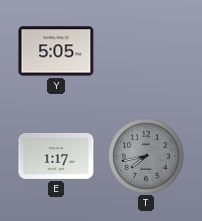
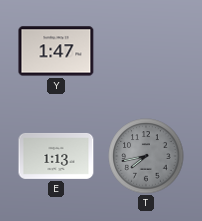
Y: 5:05 -> 1:47
E: 1:17 -> 1:13
